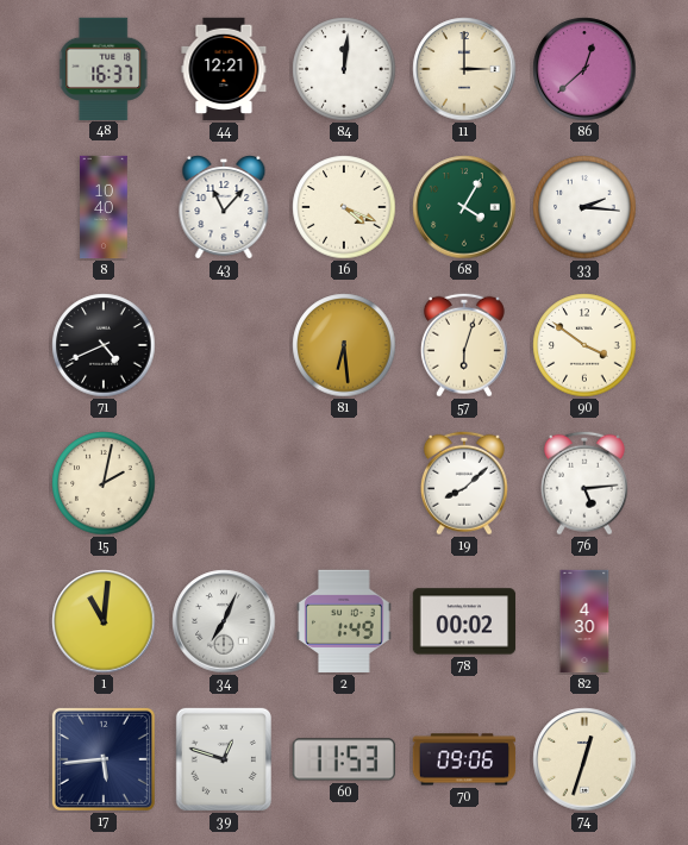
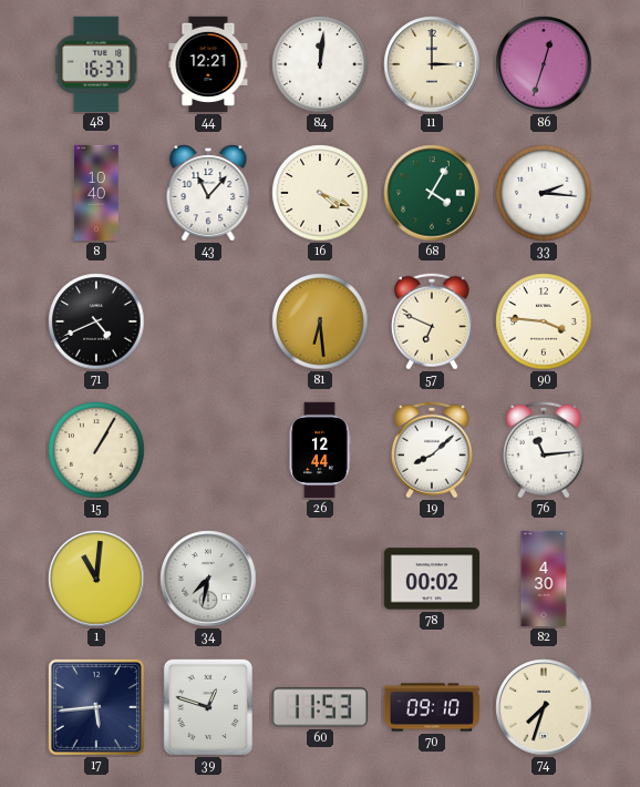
86: 12:38 -> 12:33
57: 6:03 -> 6:49
90: 3:51 -> 3:46
15: 2:02 -> 1:05
26: none -> 12:44
76: 5:14 -> 11:14
34: 7:04 -> 7:32
2: 1:49 -> none
70: 09:06 -> 09:10
74: 12:33 -> 7:33
